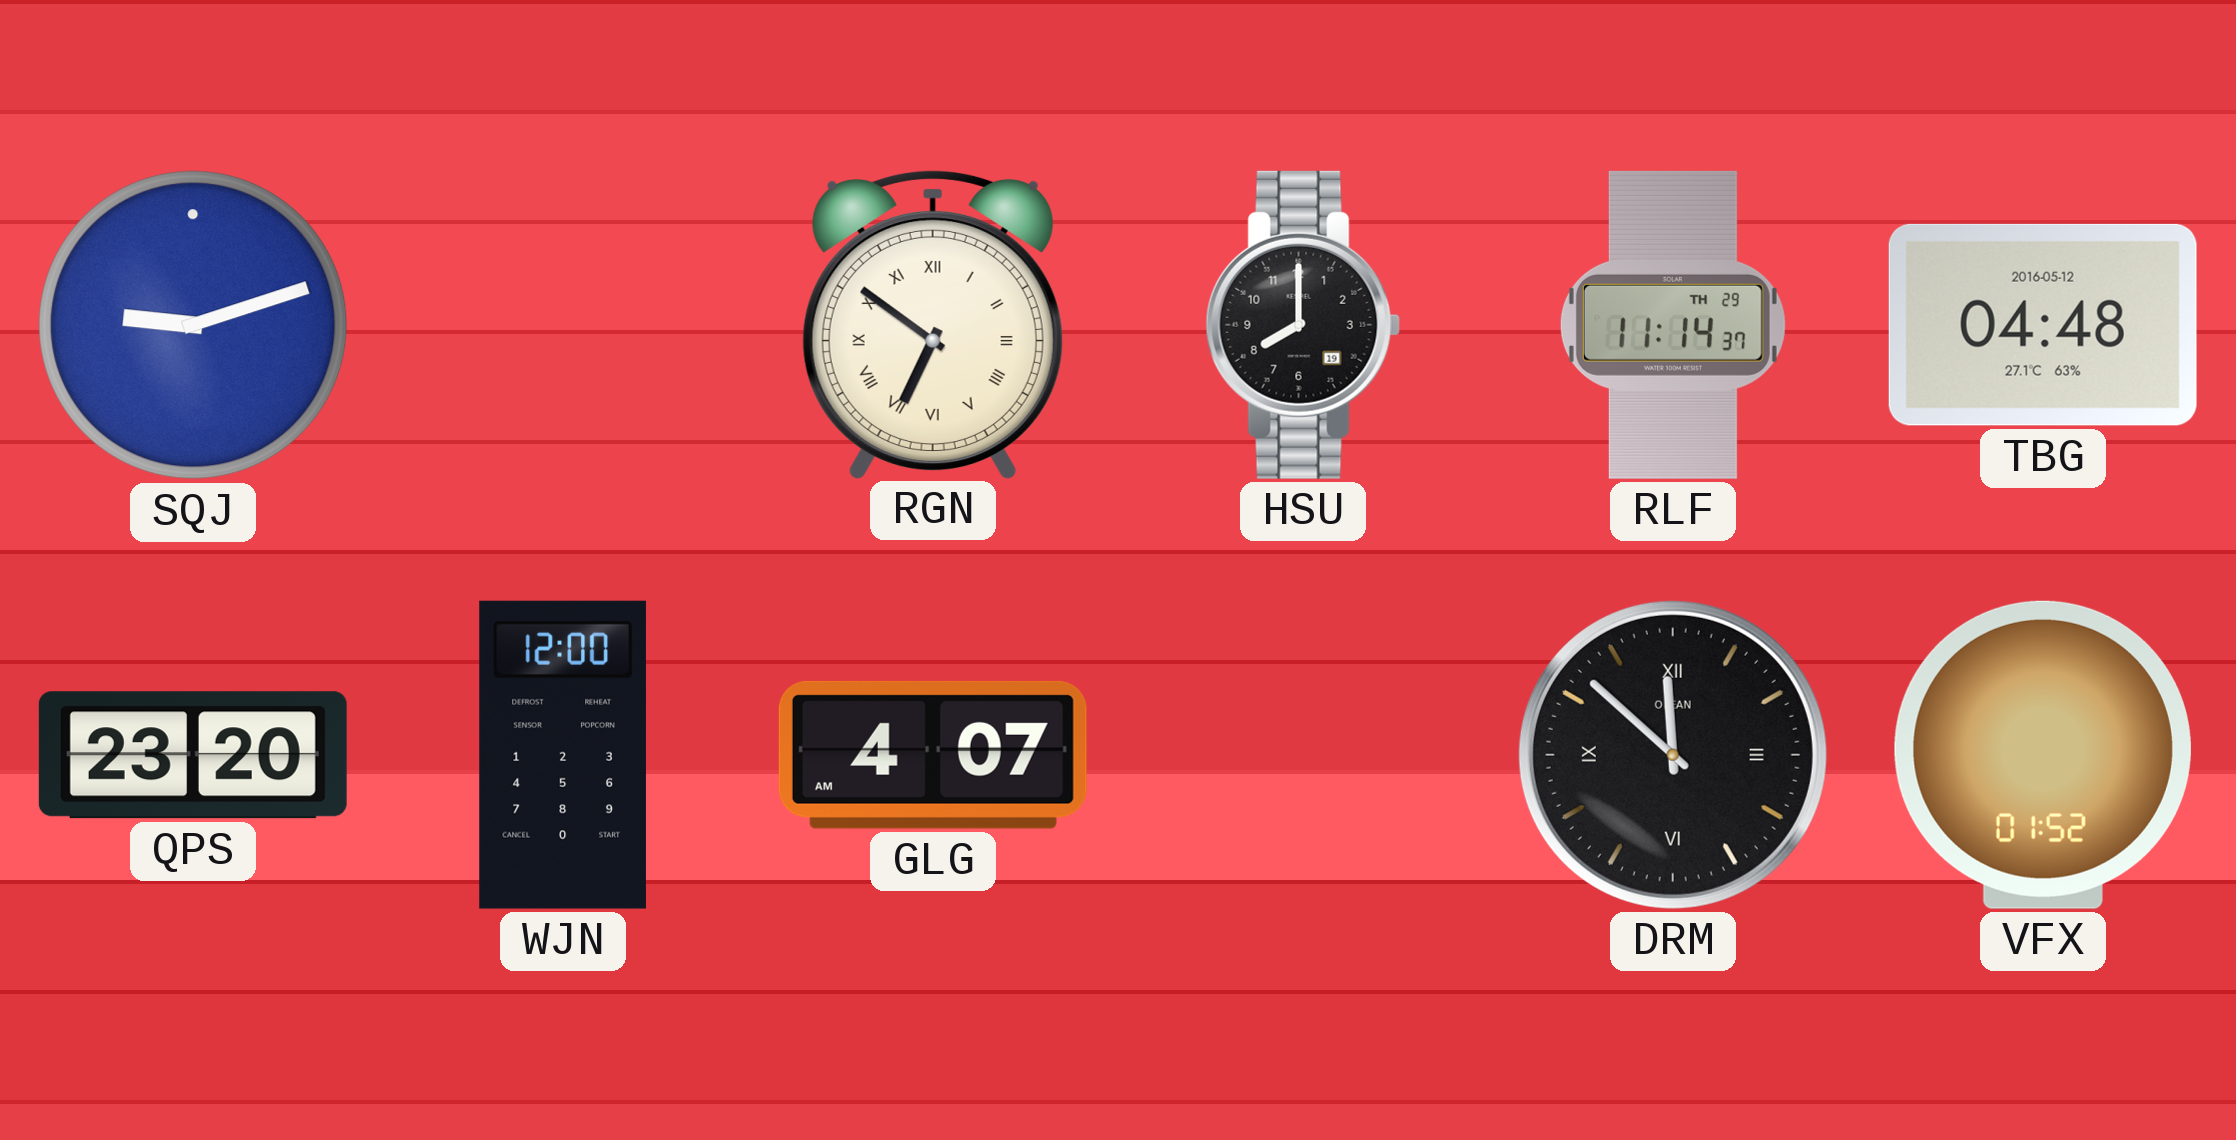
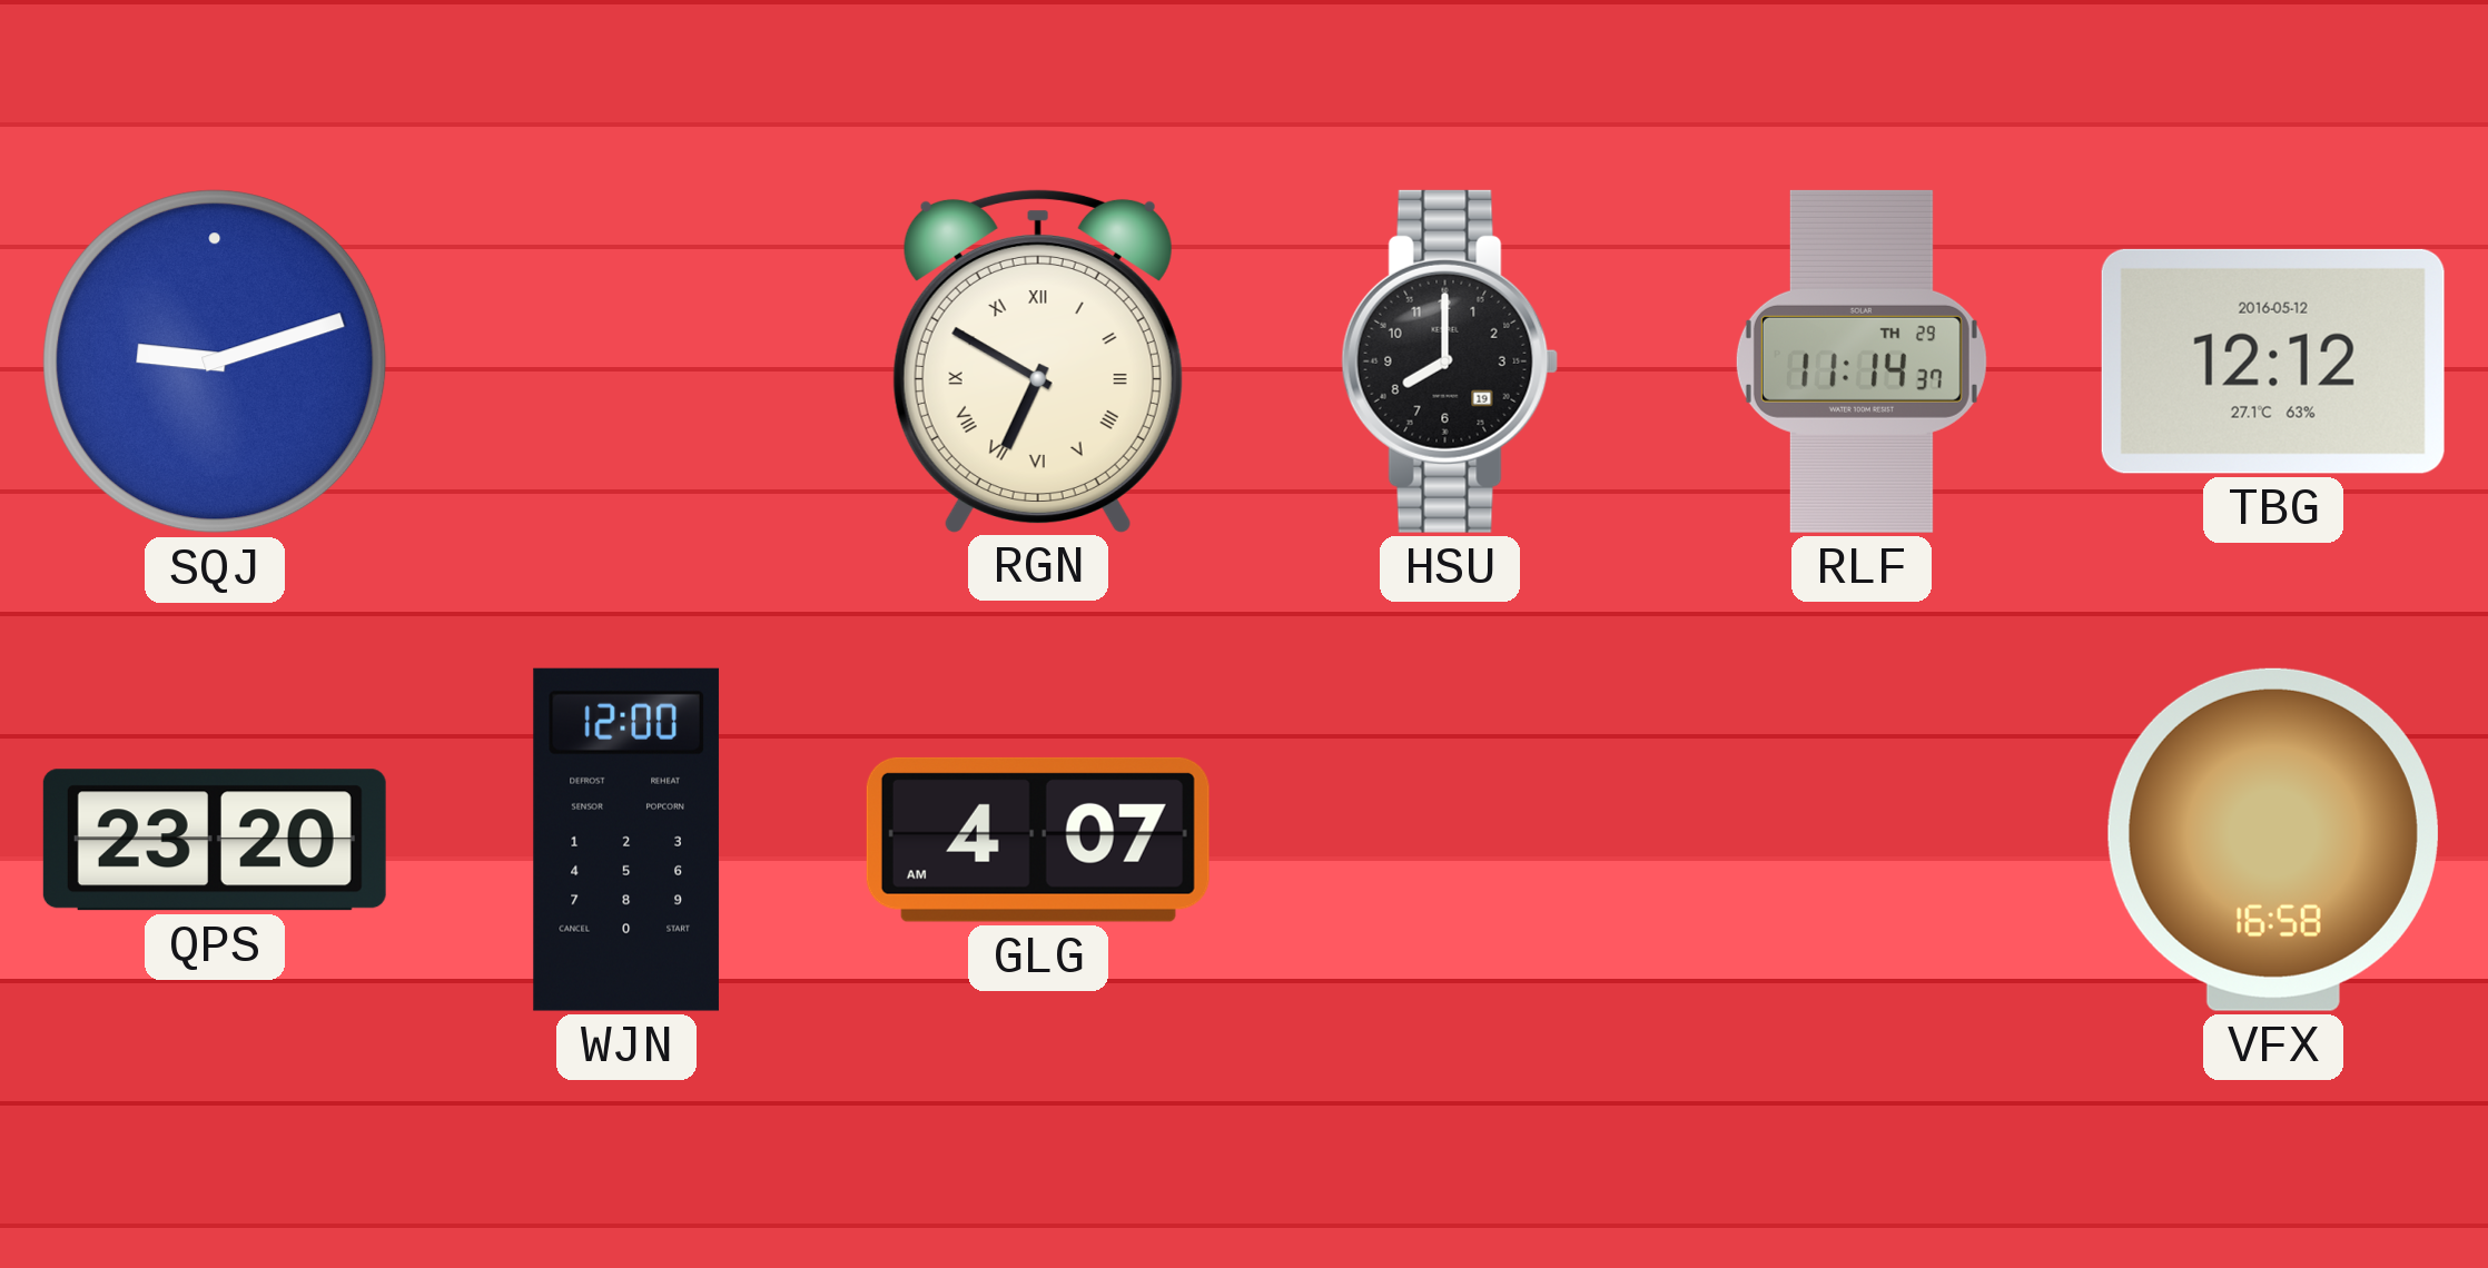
RGN: 6:51 -> 6:50
TBG: 04:48 -> 12:12
DRM: 11:52 -> none
VFX: 01:52 -> 16:58
